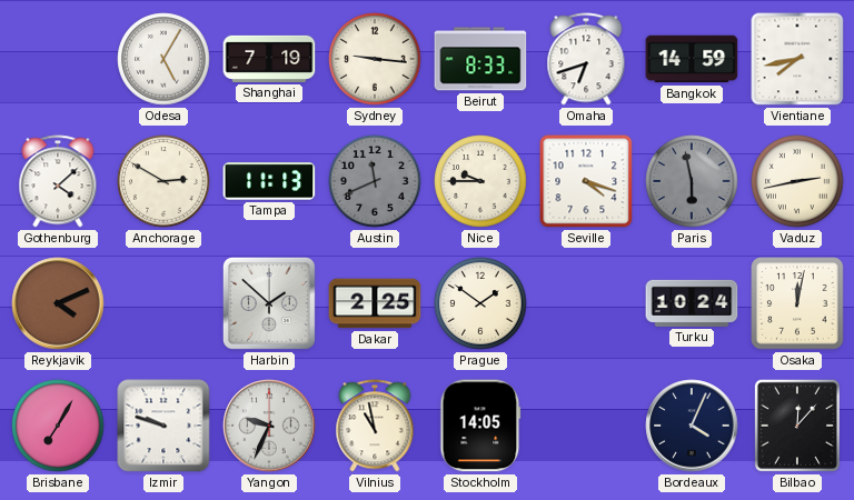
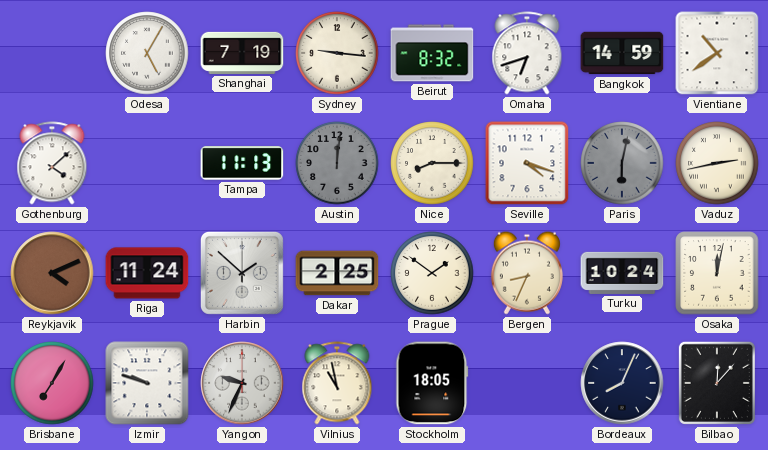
Beirut: 8:33 -> 8:32
Vientiane: 7:43 -> 10:39
Anchorage: 2:50 -> none
Austin: 11:41 -> 12:01
Nice: 9:45 -> 8:15
Paris: 5:58 -> 6:02
Riga: none -> 11:24
Bergen: none -> 8:34
Stockholm: 14:05 -> 18:05
Bordeaux: 4:04 -> 8:04
